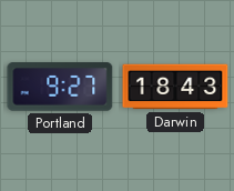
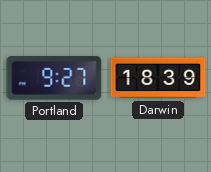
Darwin: 18:43 -> 18:39
